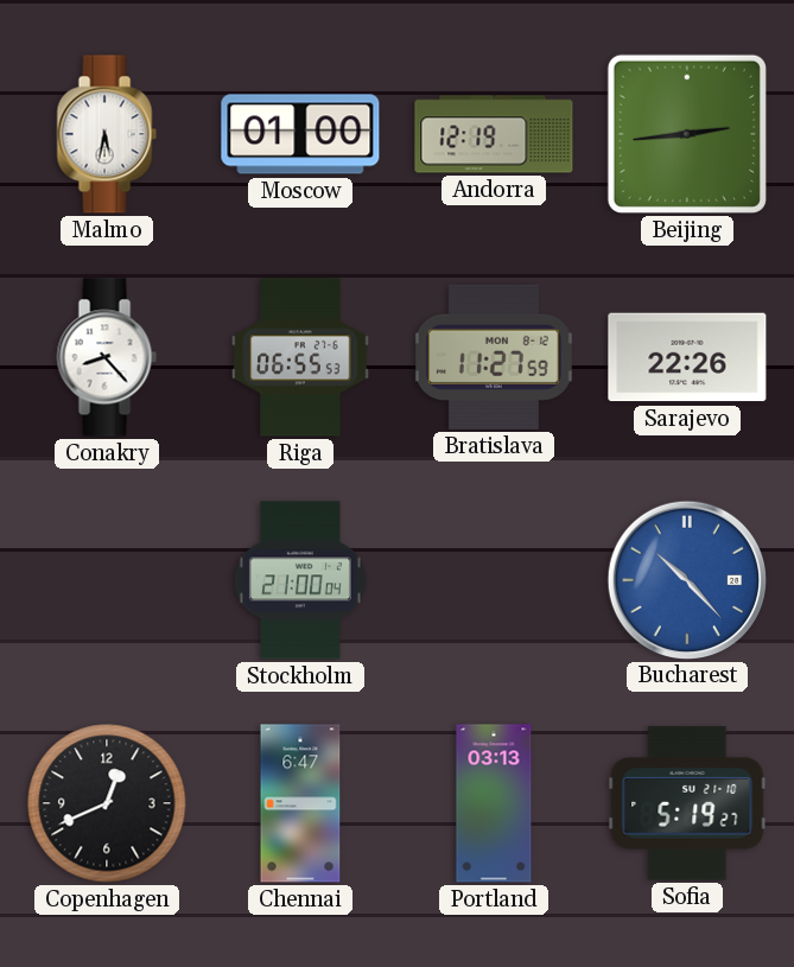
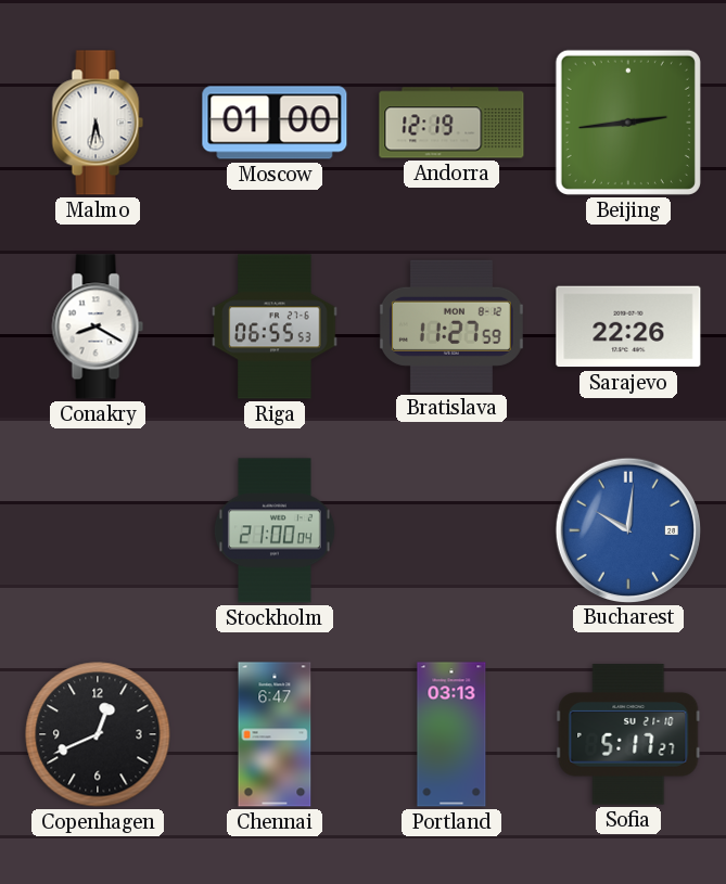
Conakry: 8:23 -> 8:20
Bucharest: 10:23 -> 10:01
Sofia: 5:19 -> 5:17
